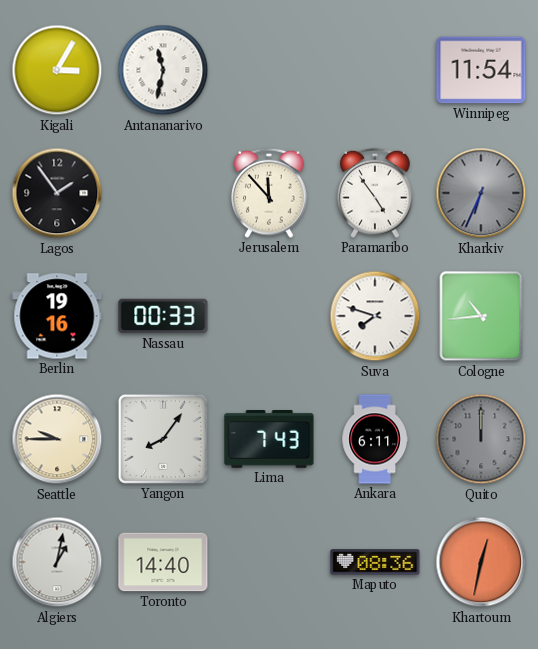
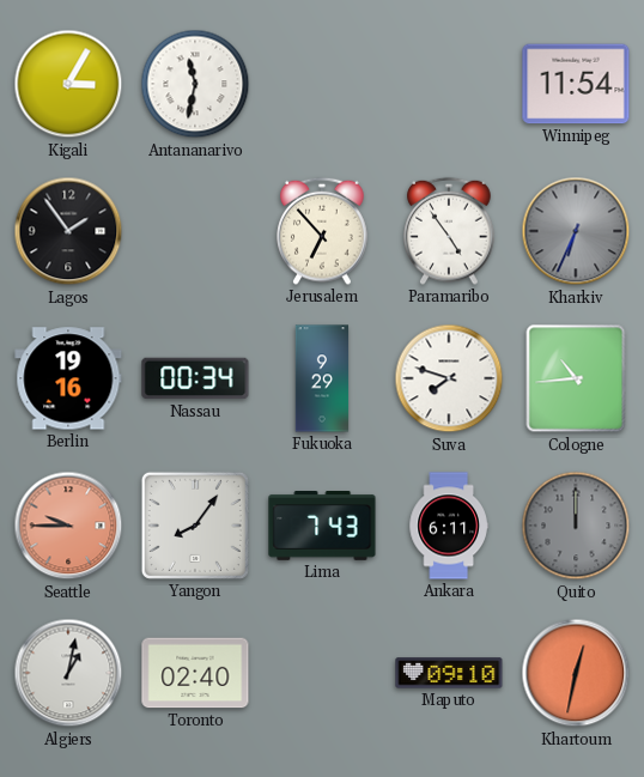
Jerusalem: 11:53 -> 6:53
Nassau: 00:33 -> 00:34
Fukuoka: none -> 9:29
Seattle dial: cream -> salmon
Toronto: 14:40 -> 02:40
Maputo: 08:36 -> 09:10
